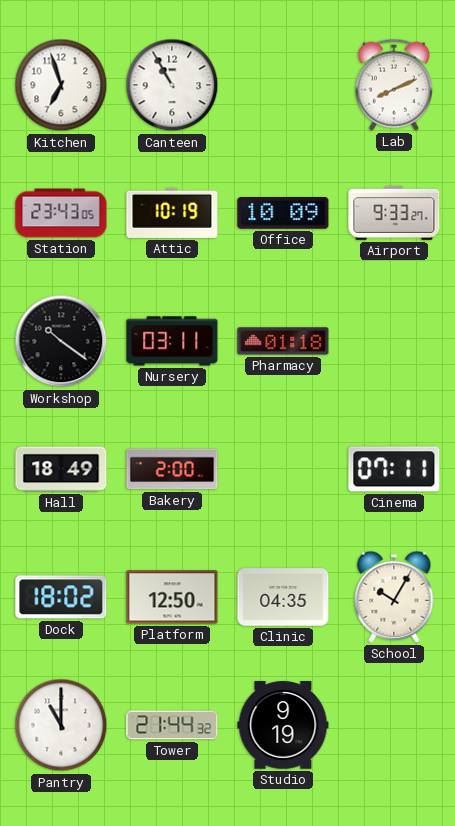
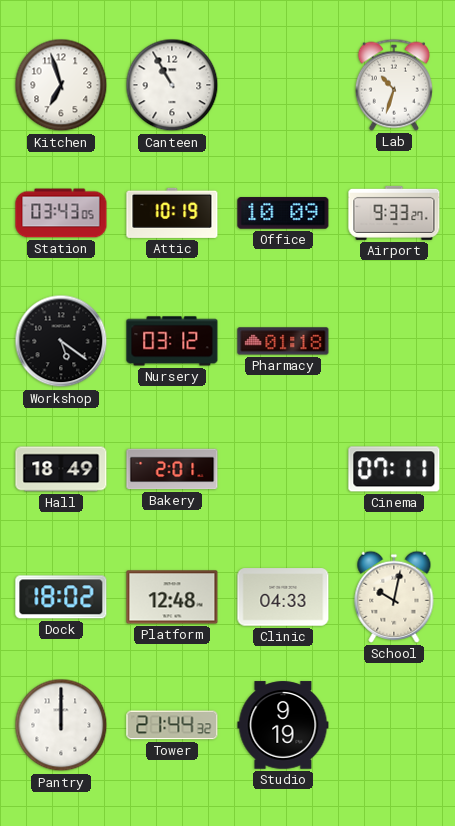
Lab: 8:11 -> 10:33
Station: 23:43 -> 03:43
Workshop: 10:21 -> 5:21
Nursery: 03:11 -> 03:12
Bakery: 2:00 -> 2:01
Platform: 12:50 -> 12:48
Clinic: 04:35 -> 04:33
School: 10:05 -> 10:02
Pantry: 11:00 -> 12:00
